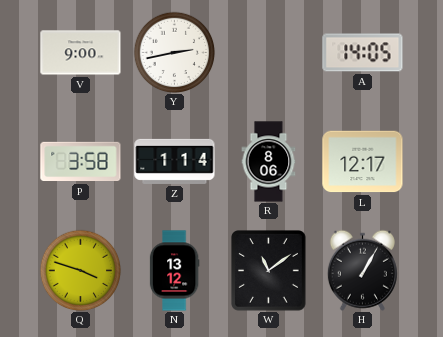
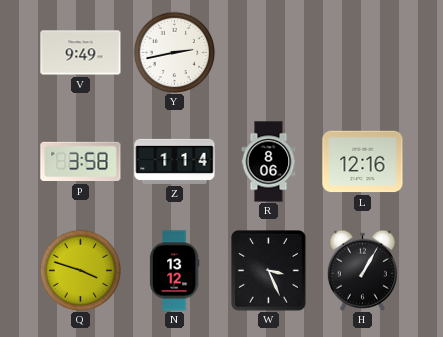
V: 9:00 -> 9:49
A: 14:05 -> none
L: 12:17 -> 12:16
W: 11:09 -> 3:26
